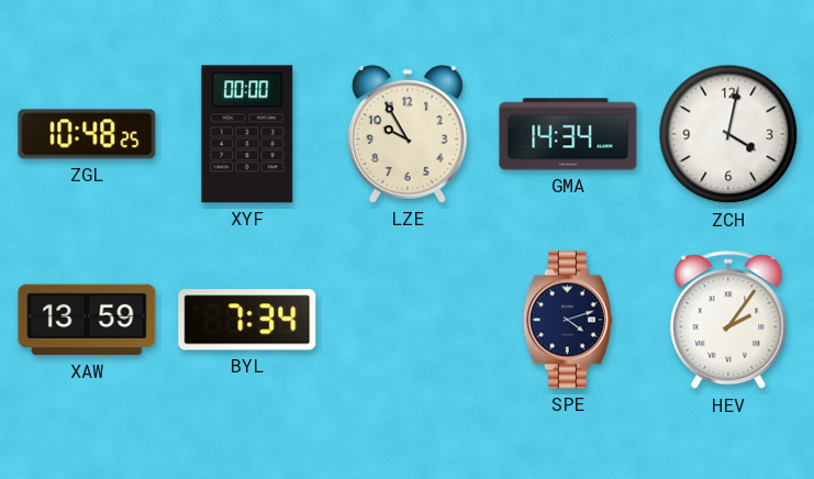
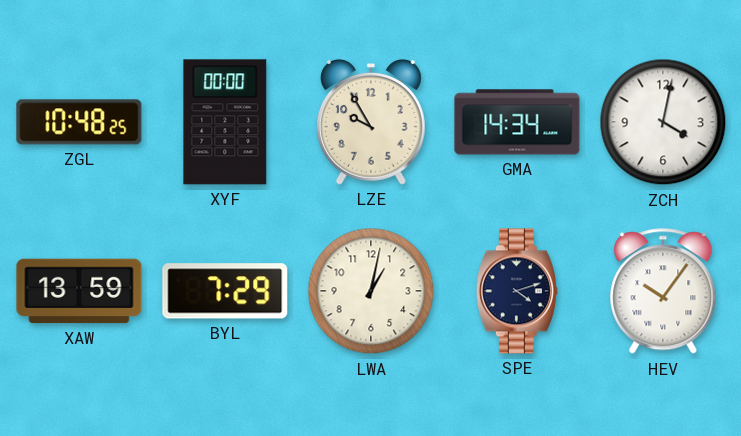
BYL: 7:34 -> 7:29
LWA: none -> 1:02
HEV: 2:06 -> 10:06
